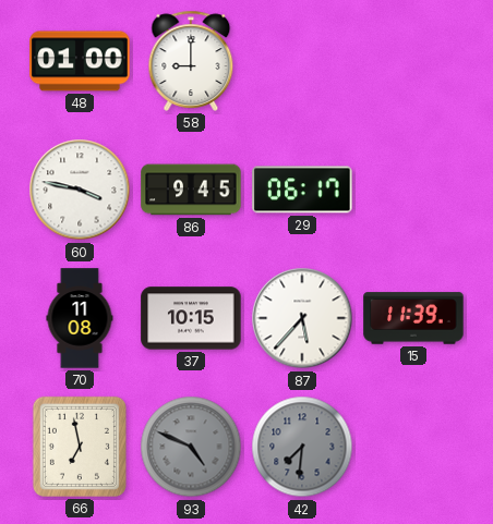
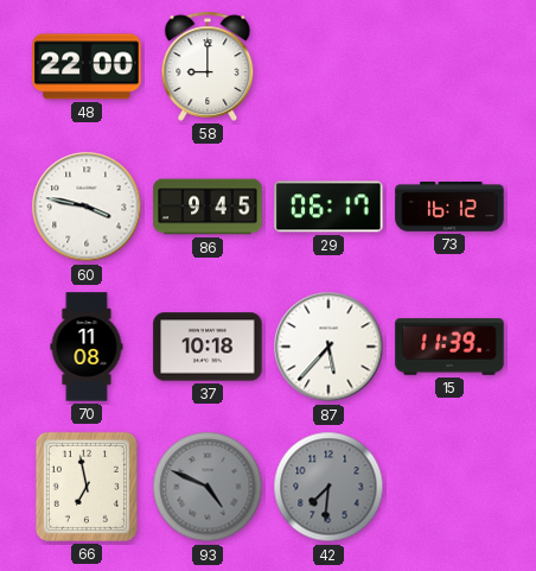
48: 01:00 -> 22:00
73: none -> 16:12
37: 10:15 -> 10:18
